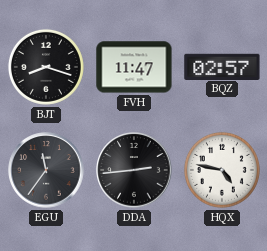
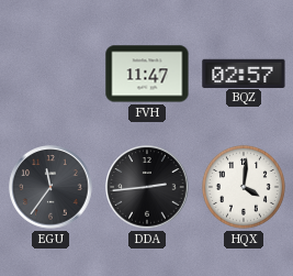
BJT: 8:18 -> none
HQX: 4:47 -> 4:01
